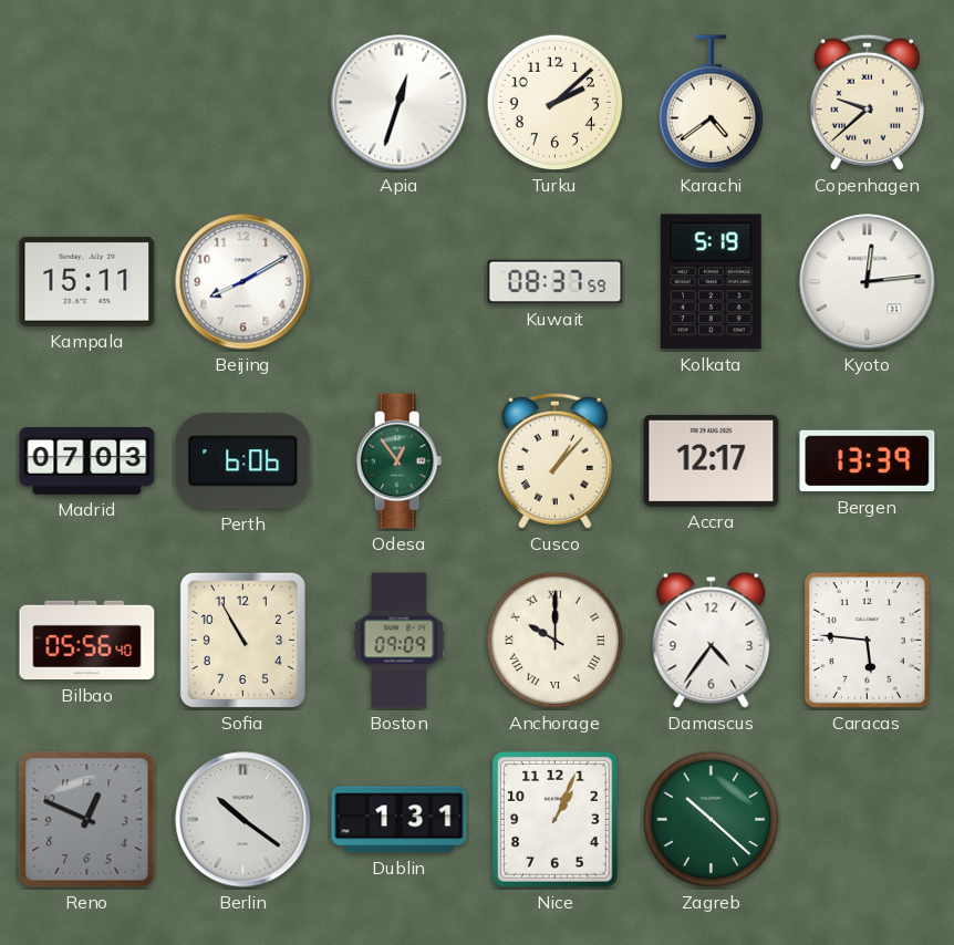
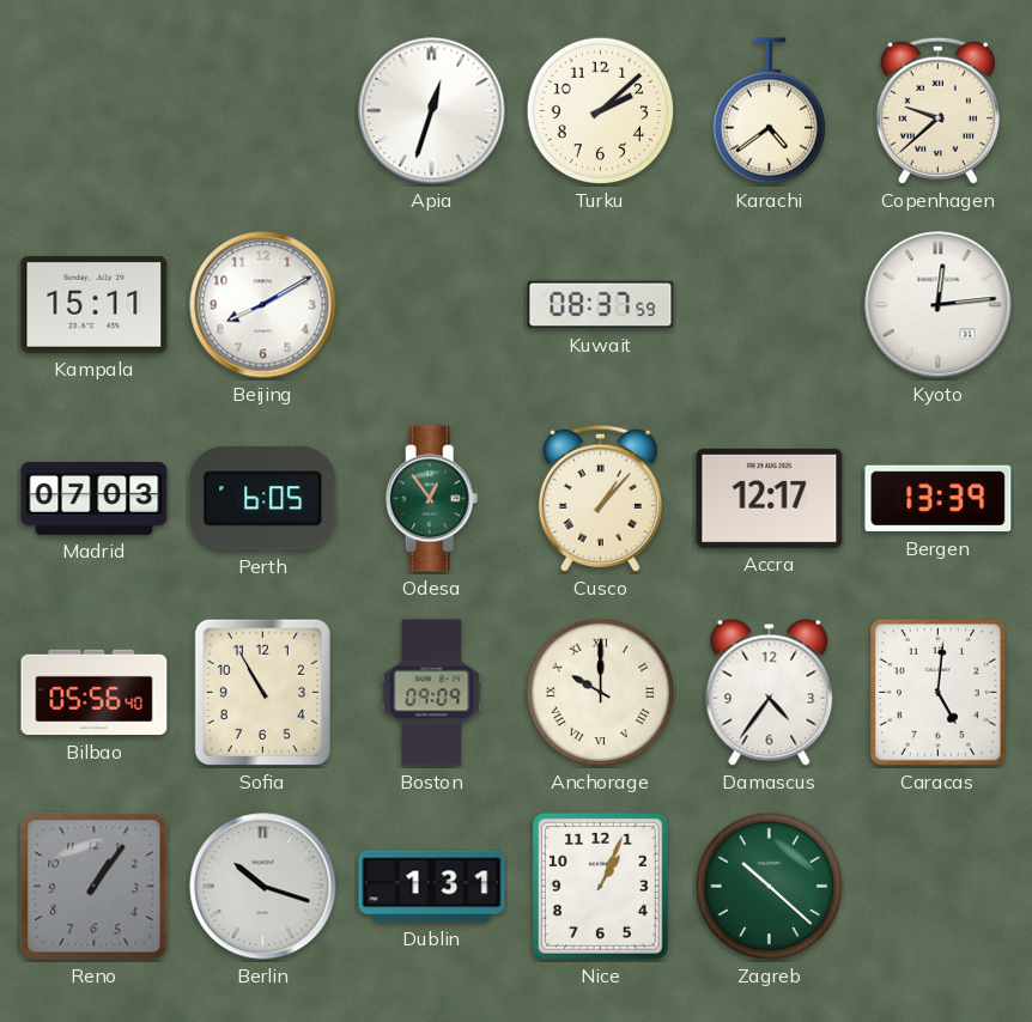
Kolkata: 5:19 -> none
Perth: 6:06 -> 6:05
Caracas: 5:46 -> 5:01
Reno: 12:49 -> 1:06
Berlin: 10:21 -> 10:18
